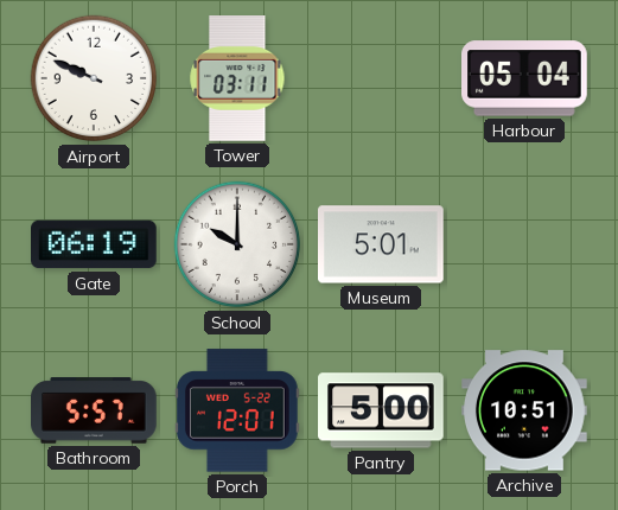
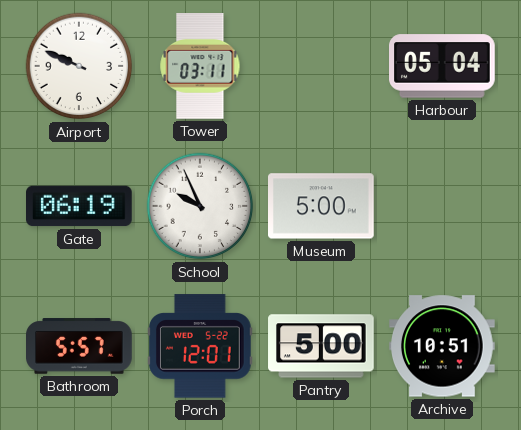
School: 10:00 -> 9:56
Museum: 5:01 -> 5:00
